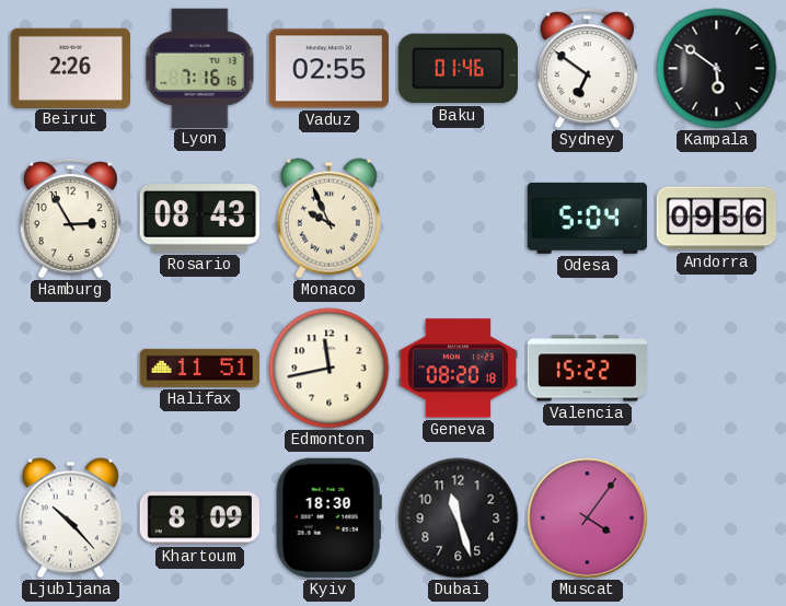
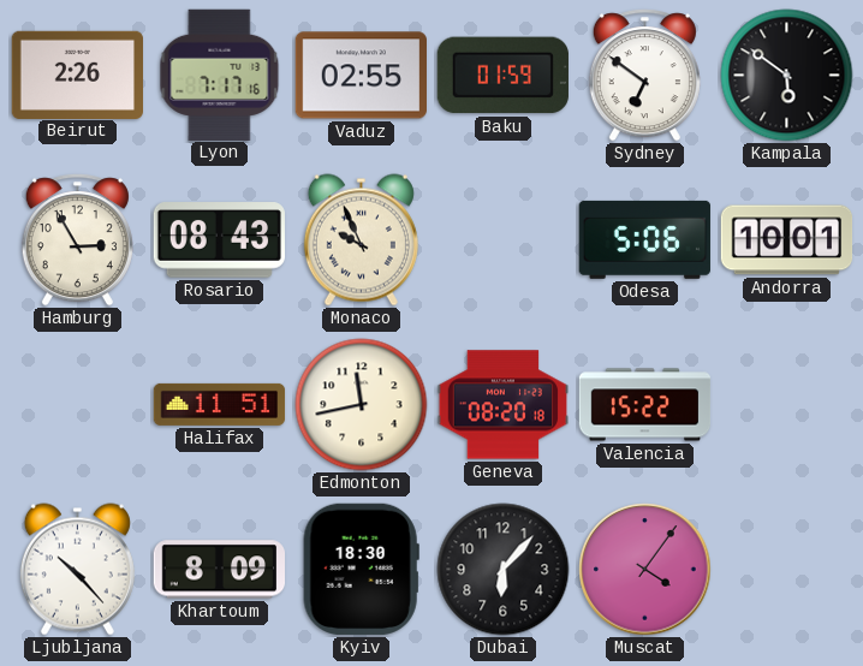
Lyon: 7:16 -> 7:17
Baku: 01:46 -> 01:59
Odesa: 5:04 -> 5:06
Andorra: 09:56 -> 10:01
Dubai: 11:27 -> 6:07
